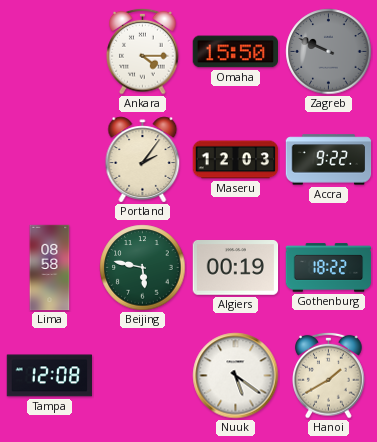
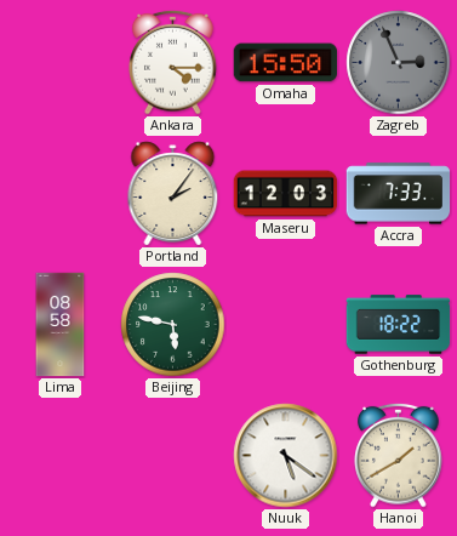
Zagreb: 9:49 -> 2:56
Accra: 9:22 -> 7:33
Algiers: 00:19 -> none
Tampa: 12:08 -> none
